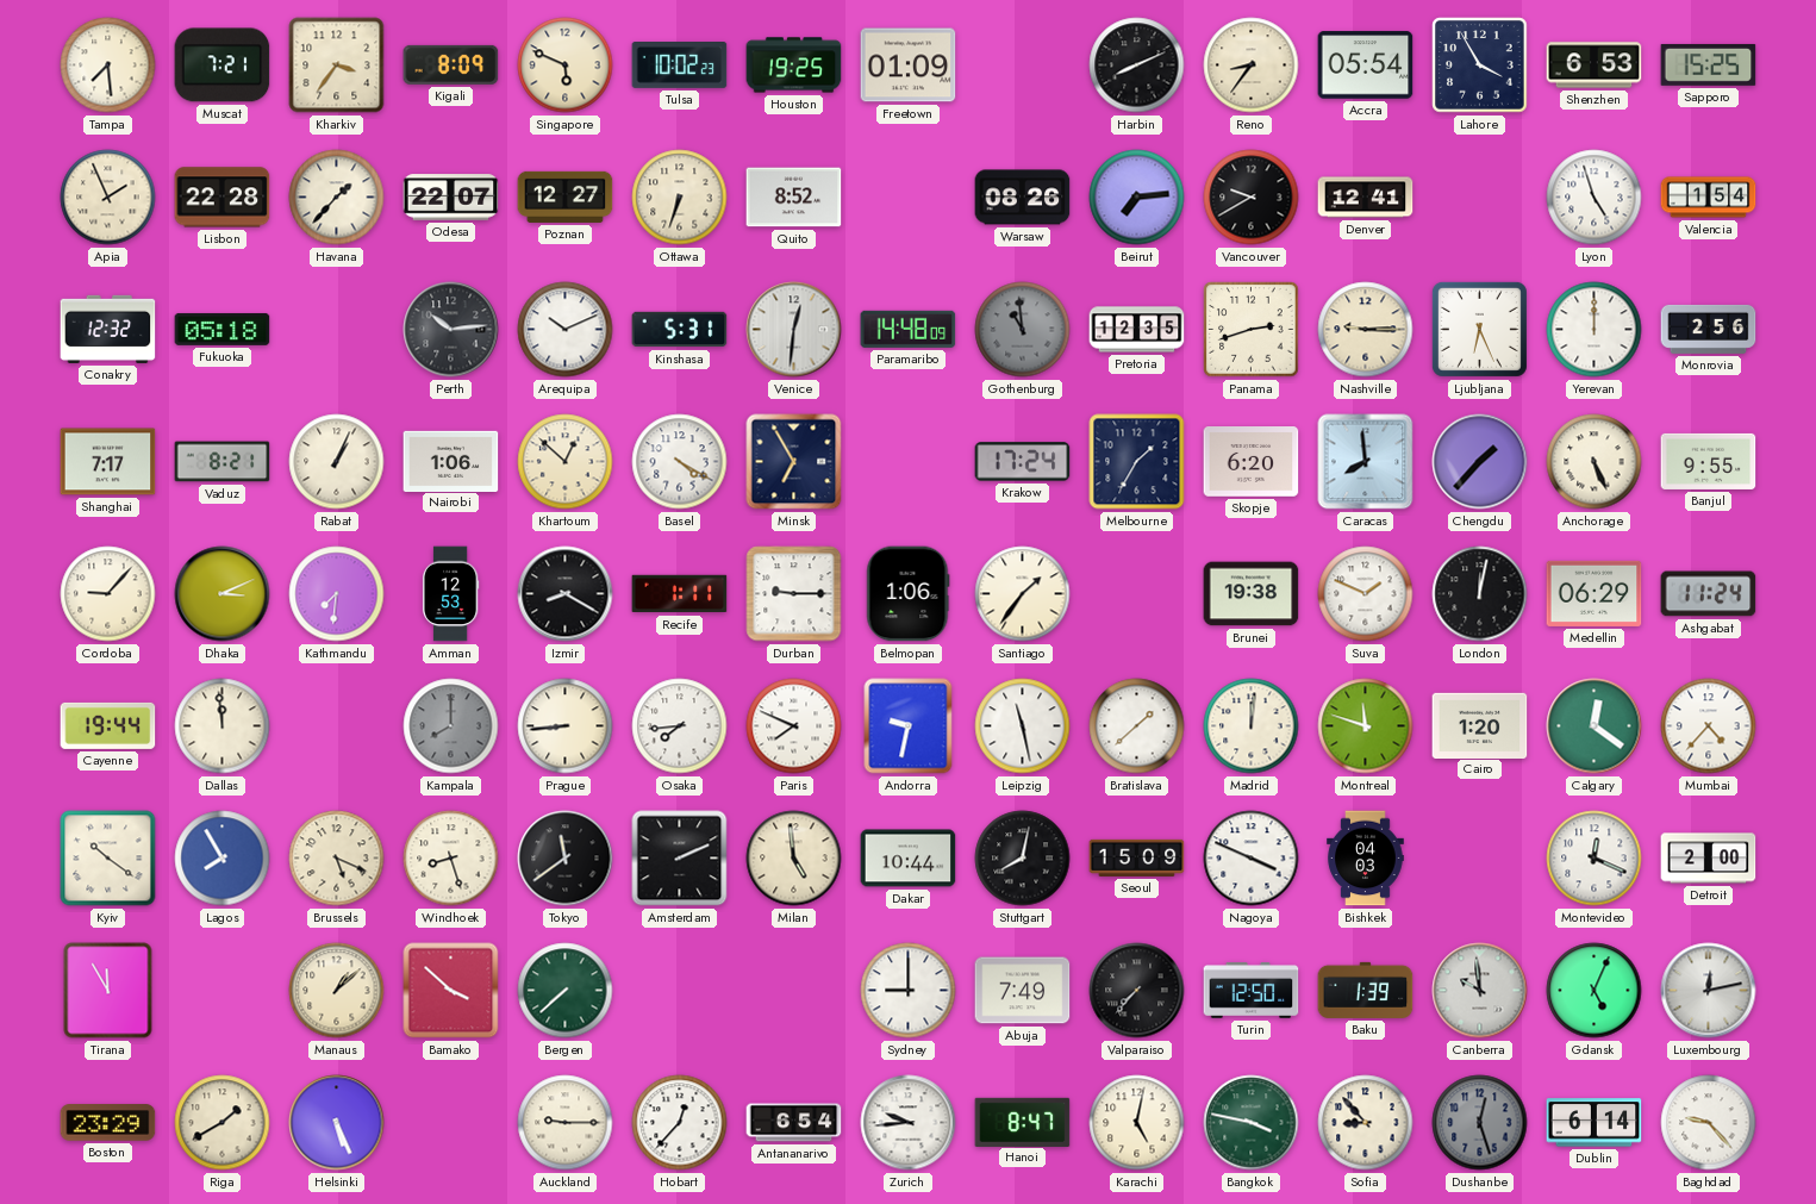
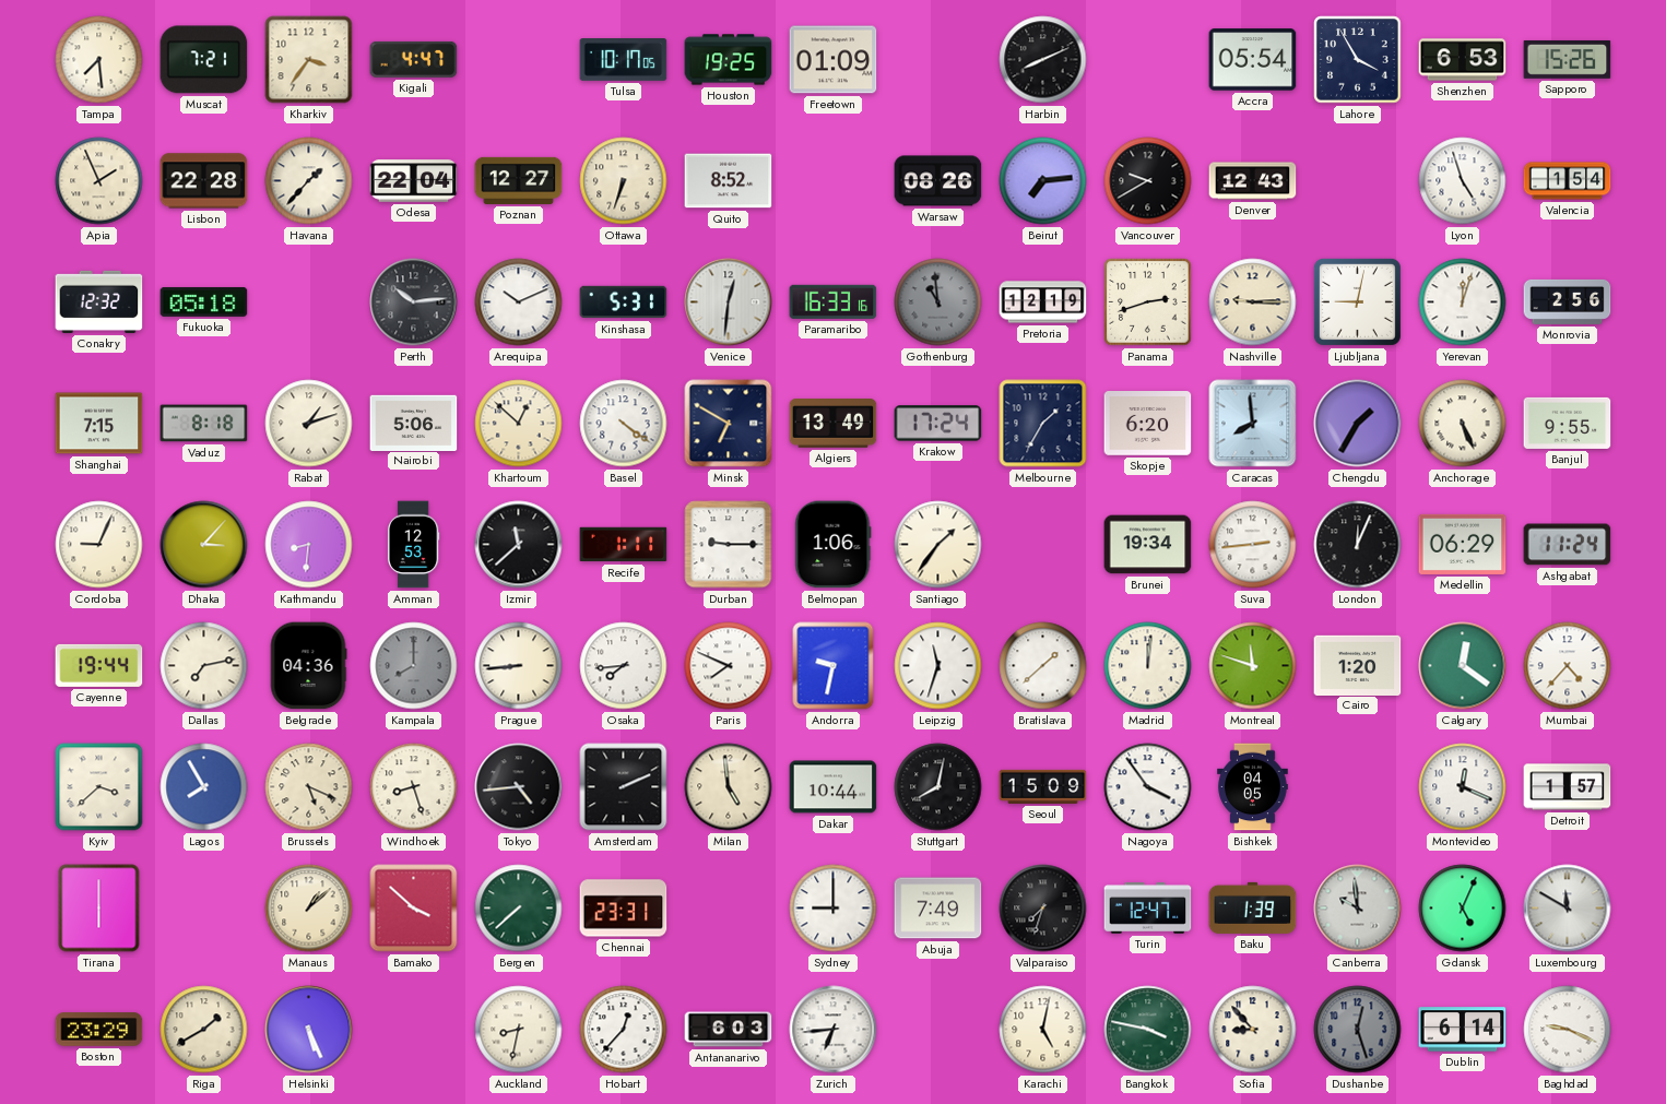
Kigali: 8:09 -> 4:47
Singapore: 5:49 -> none
Tulsa: 10:02 -> 10:17
Reno: 8:36 -> none
Sapporo: 15:25 -> 15:26
Odesa: 22:07 -> 22:04
Denver: 12:41 -> 12:43
Paramaribo: 14:48 -> 16:33
Pretoria: 12:35 -> 12:19
Ljubljana: 6:26 -> 9:02
Yerevan: 12:00 -> 12:03
Shanghai: 7:17 -> 7:15
Vaduz: 8:21 -> 8:18
Rabat: 1:04 -> 1:12
Nairobi: 1:06 -> 5:06
Basel: 4:20 -> 4:21
Minsk: 6:55 -> 6:50
Algiers: none -> 13:49
Chengdu: 1:37 -> 1:35
Cordoba: 9:07 -> 9:04
Dhaka: 3:11 -> 3:07
Kathmandu: 7:31 -> 8:31
Izmir: 8:20 -> 11:38
Brunei: 19:38 -> 19:34
Suva: 1:49 -> 2:44
London: 12:02 -> 12:04
Dallas: 11:59 -> 7:13
Belgrade: none -> 04:36
Leipzig: 11:28 -> 11:33
Kyiv: 10:21 -> 3:38
Tokyo: 11:39 -> 4:44
Nagoya: 3:49 -> 3:54
Bishkek: 04:03 -> 04:05
Detroit: 2:00 -> 1:57
Tirana: 11:55 -> 6:00
Chennai: none -> 23:31
Valparaiso: 7:37 -> 7:33
Turin: 12:50 -> 12:47
Luxembourg: 12:13 -> 11:50
Auckland: 9:15 -> 8:32
Antananarivo: 6:54 -> 6:03
Zurich: 9:44 -> 6:44
Hanoi: 8:47 -> none
Baghdad: 9:23 -> 9:19
